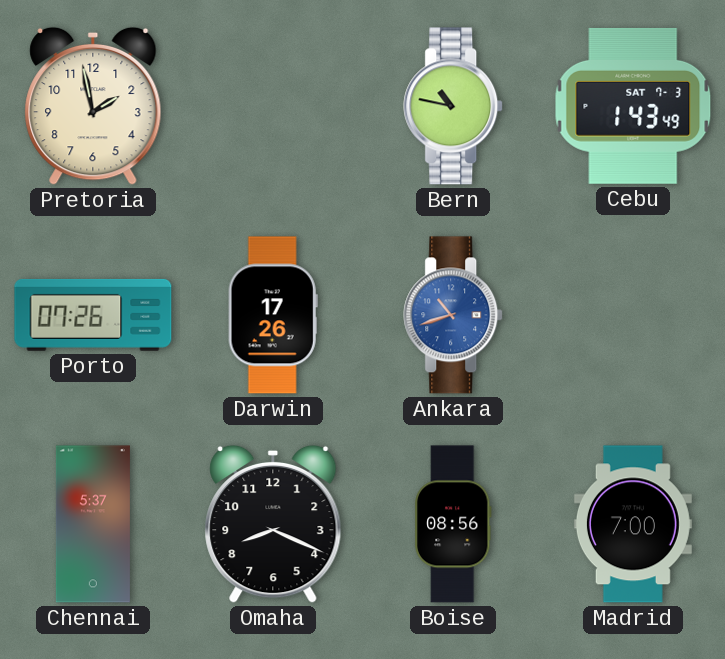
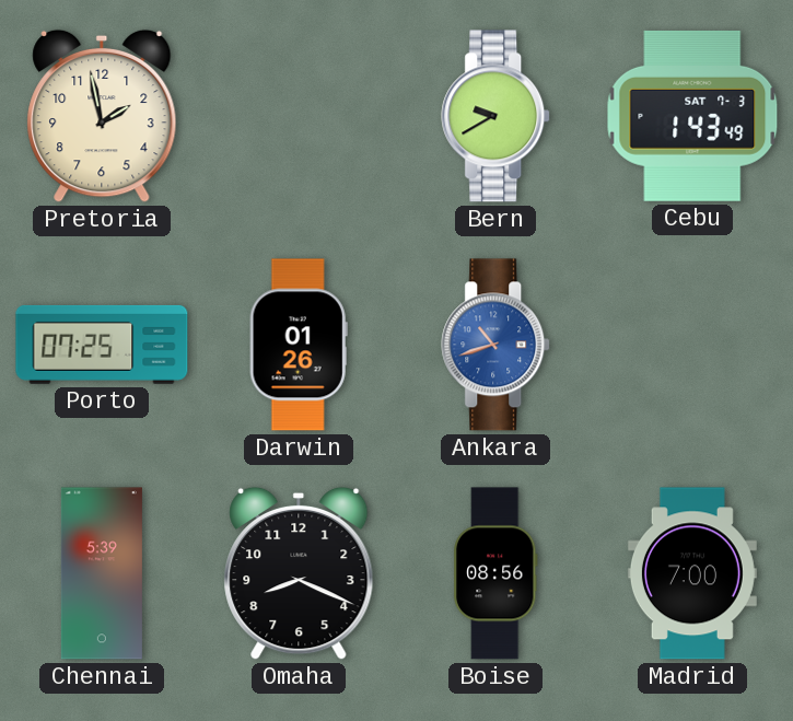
Bern: 10:47 -> 9:40
Porto: 07:26 -> 07:25
Darwin: 17:26 -> 01:26
Chennai: 5:37 -> 5:39
